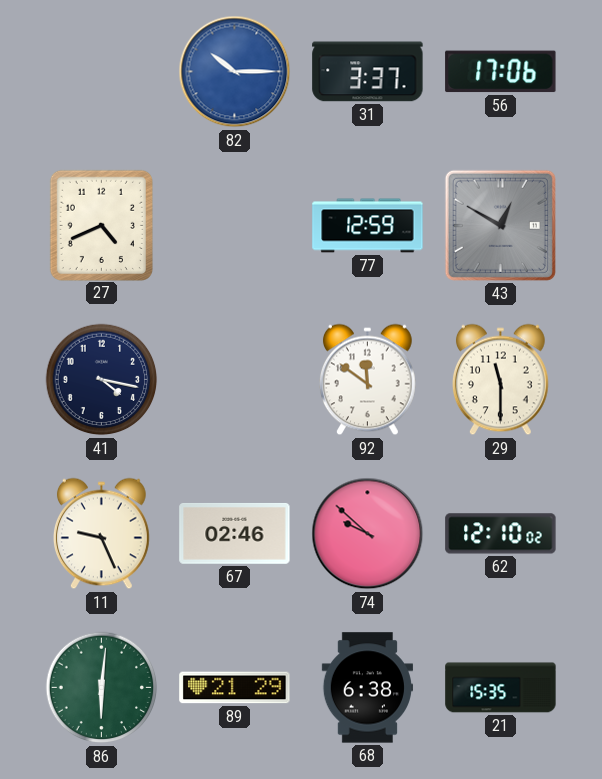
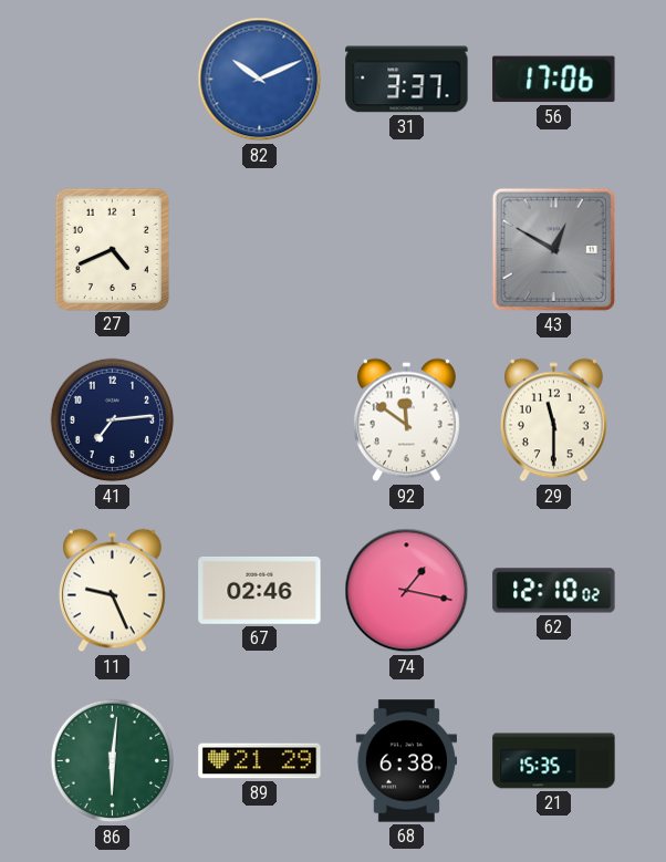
82: 10:15 -> 10:11
77: 12:59 -> none
41: 4:17 -> 7:14
74: 9:52 -> 1:17
